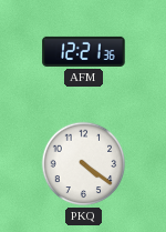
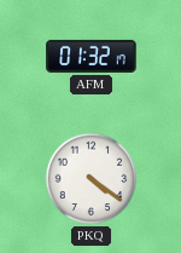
AFM: 12:21 -> 01:32
